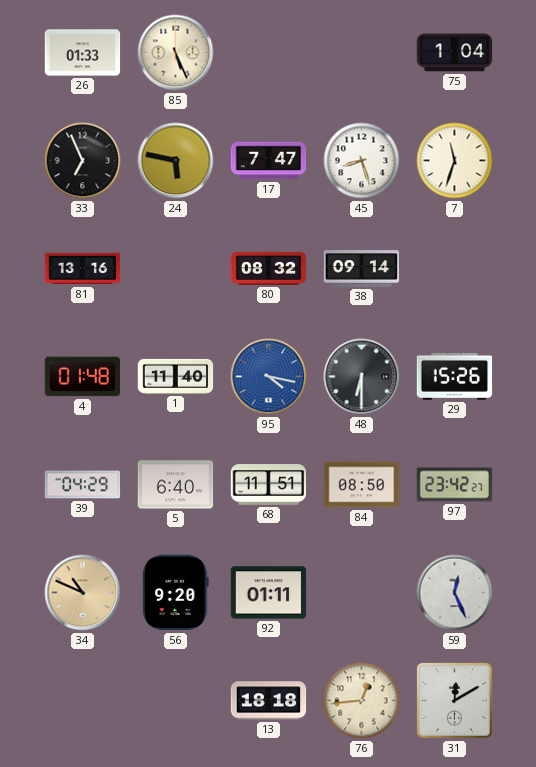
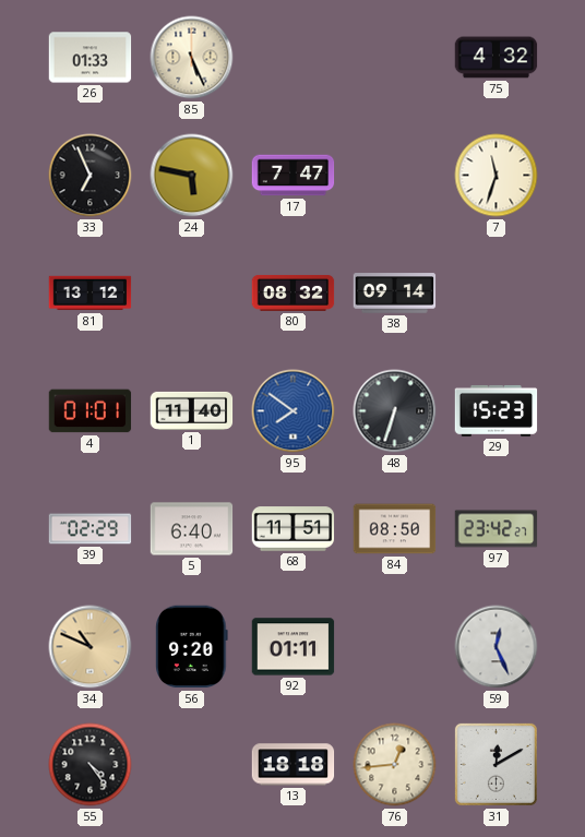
75: 1:04 -> 4:32
45: 8:27 -> none
81: 13:16 -> 13:12
4: 01:48 -> 01:01
95: 4:17 -> 7:51
48: 6:30 -> 6:33
29: 15:26 -> 15:23
39: 04:29 -> 02:29
55: none -> 4:24
